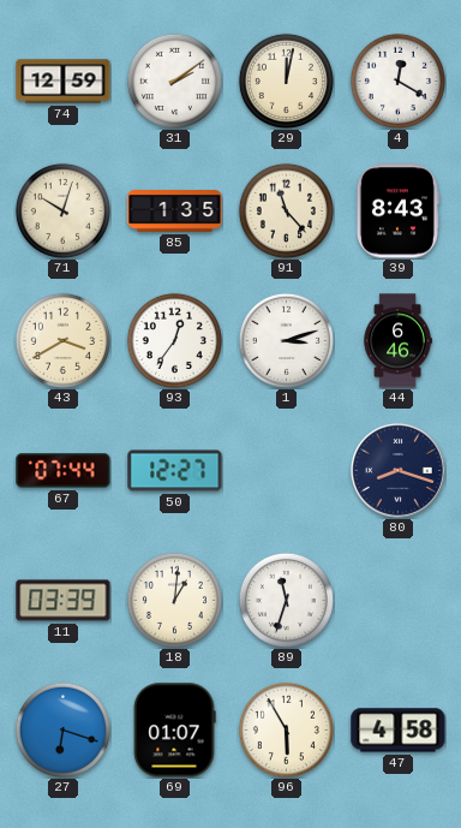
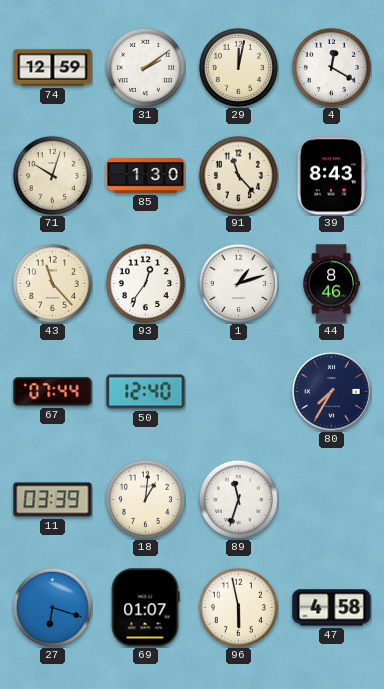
85: 1:35 -> 1:30
43: 3:40 -> 11:23
1: 3:12 -> 1:12
44: 6:46 -> 8:46
50: 12:27 -> 12:40
80: 8:18 -> 7:35
96: 5:55 -> 5:58
